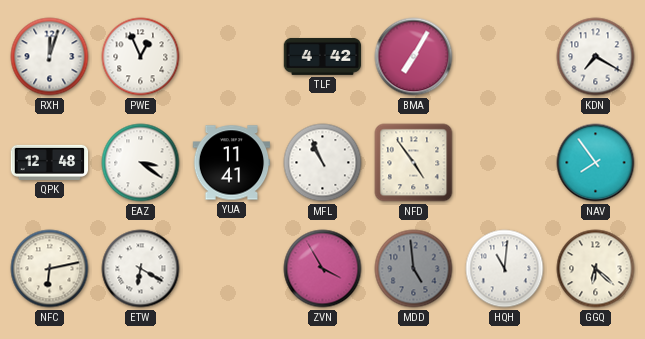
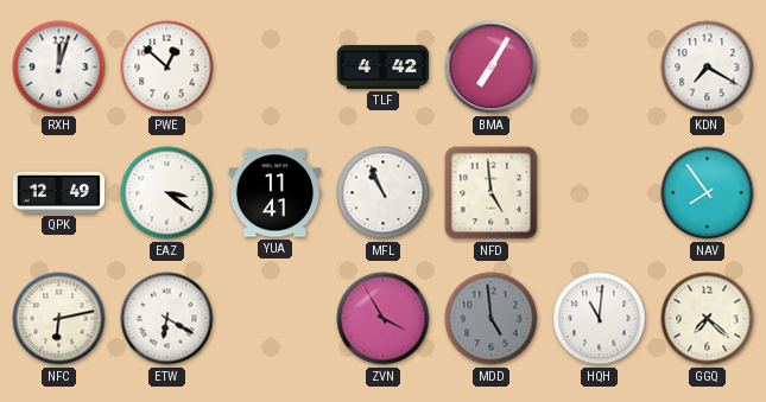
PWE: 12:56 -> 12:52
QPK: 12:48 -> 12:49
NFD: 4:54 -> 4:59
GGQ: 6:22 -> 7:22
